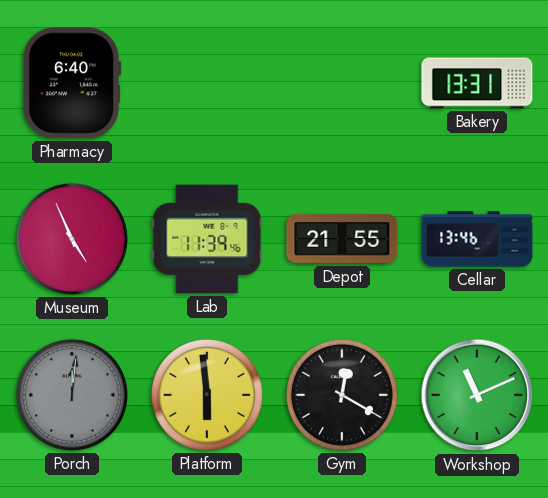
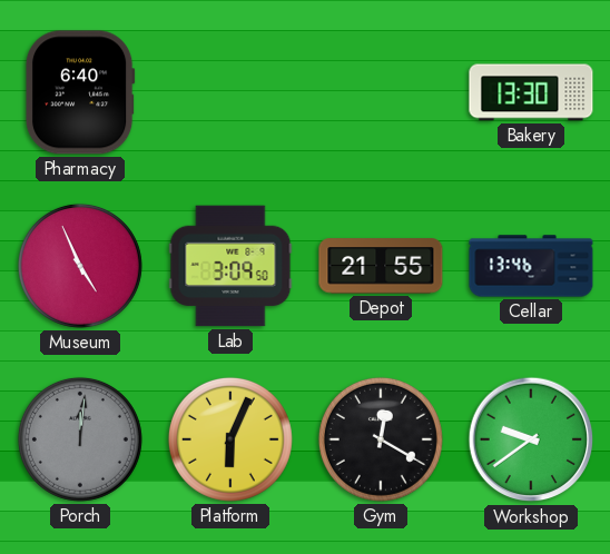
Bakery: 13:31 -> 13:30
Lab: 11:39 -> 3:09
Platform: 5:59 -> 6:04
Workshop: 11:11 -> 9:39
